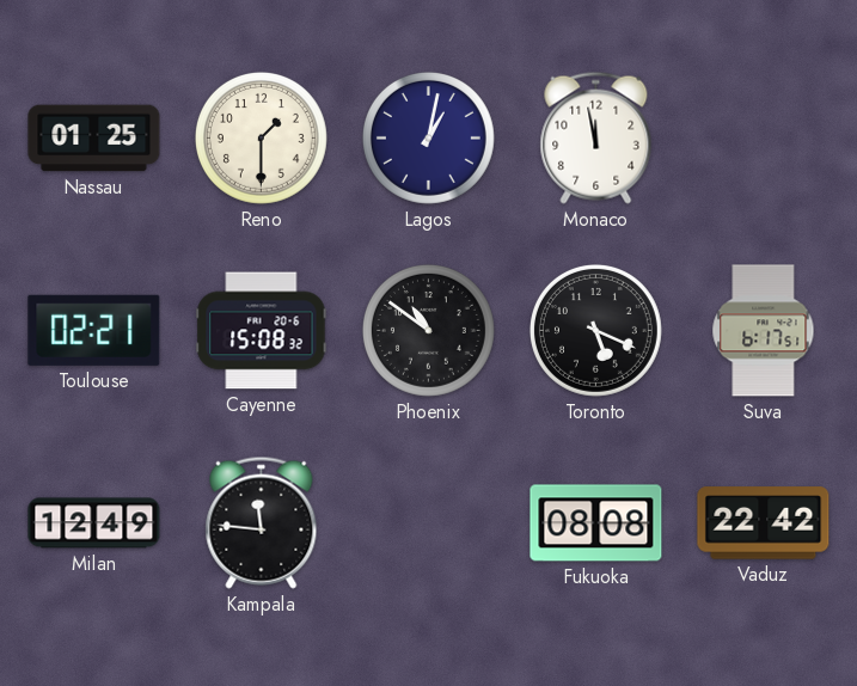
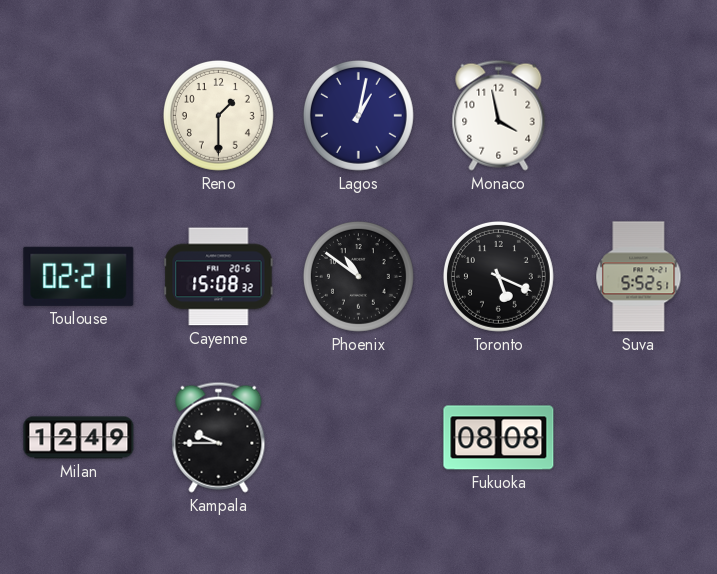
Nassau: 01:25 -> none
Monaco: 11:58 -> 3:58
Suva: 6:17 -> 5:52
Kampala: 11:46 -> 9:45
Vaduz: 22:42 -> none
